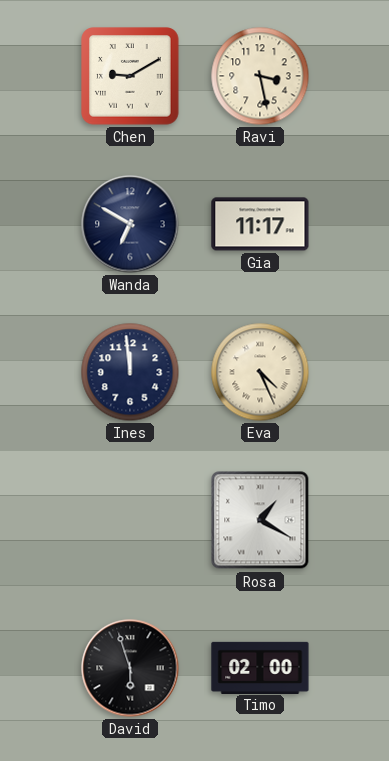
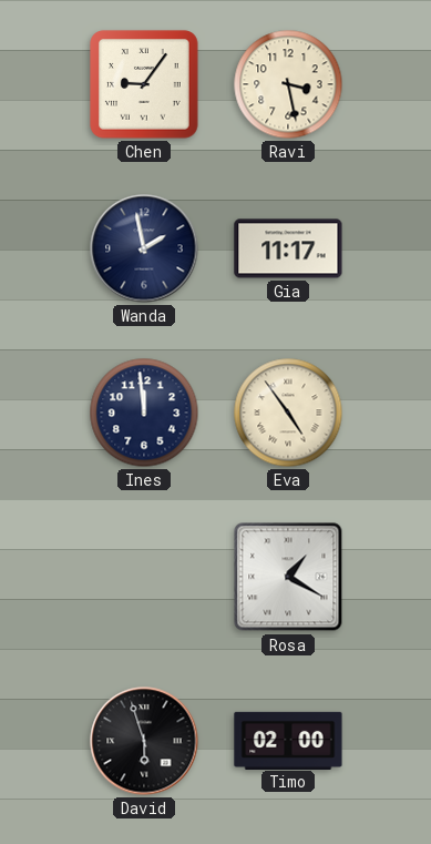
Chen: 9:10 -> 9:06
Wanda: 6:50 -> 1:58
Eva: 4:26 -> 4:54
